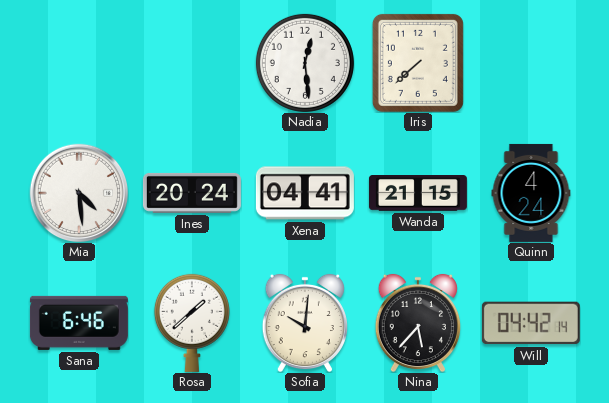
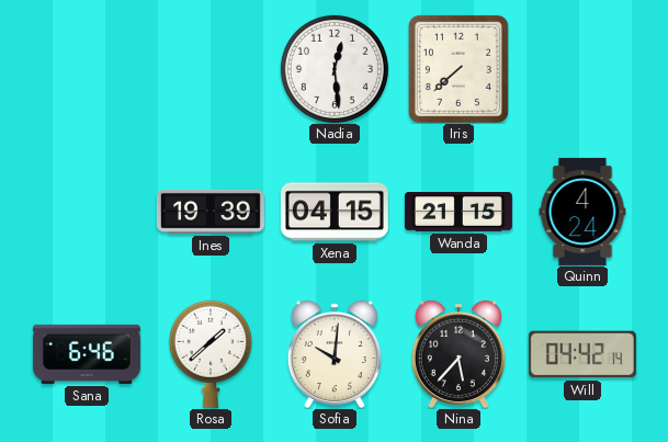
Mia: 4:29 -> none
Ines: 20:24 -> 19:39
Xena: 04:41 -> 04:15
